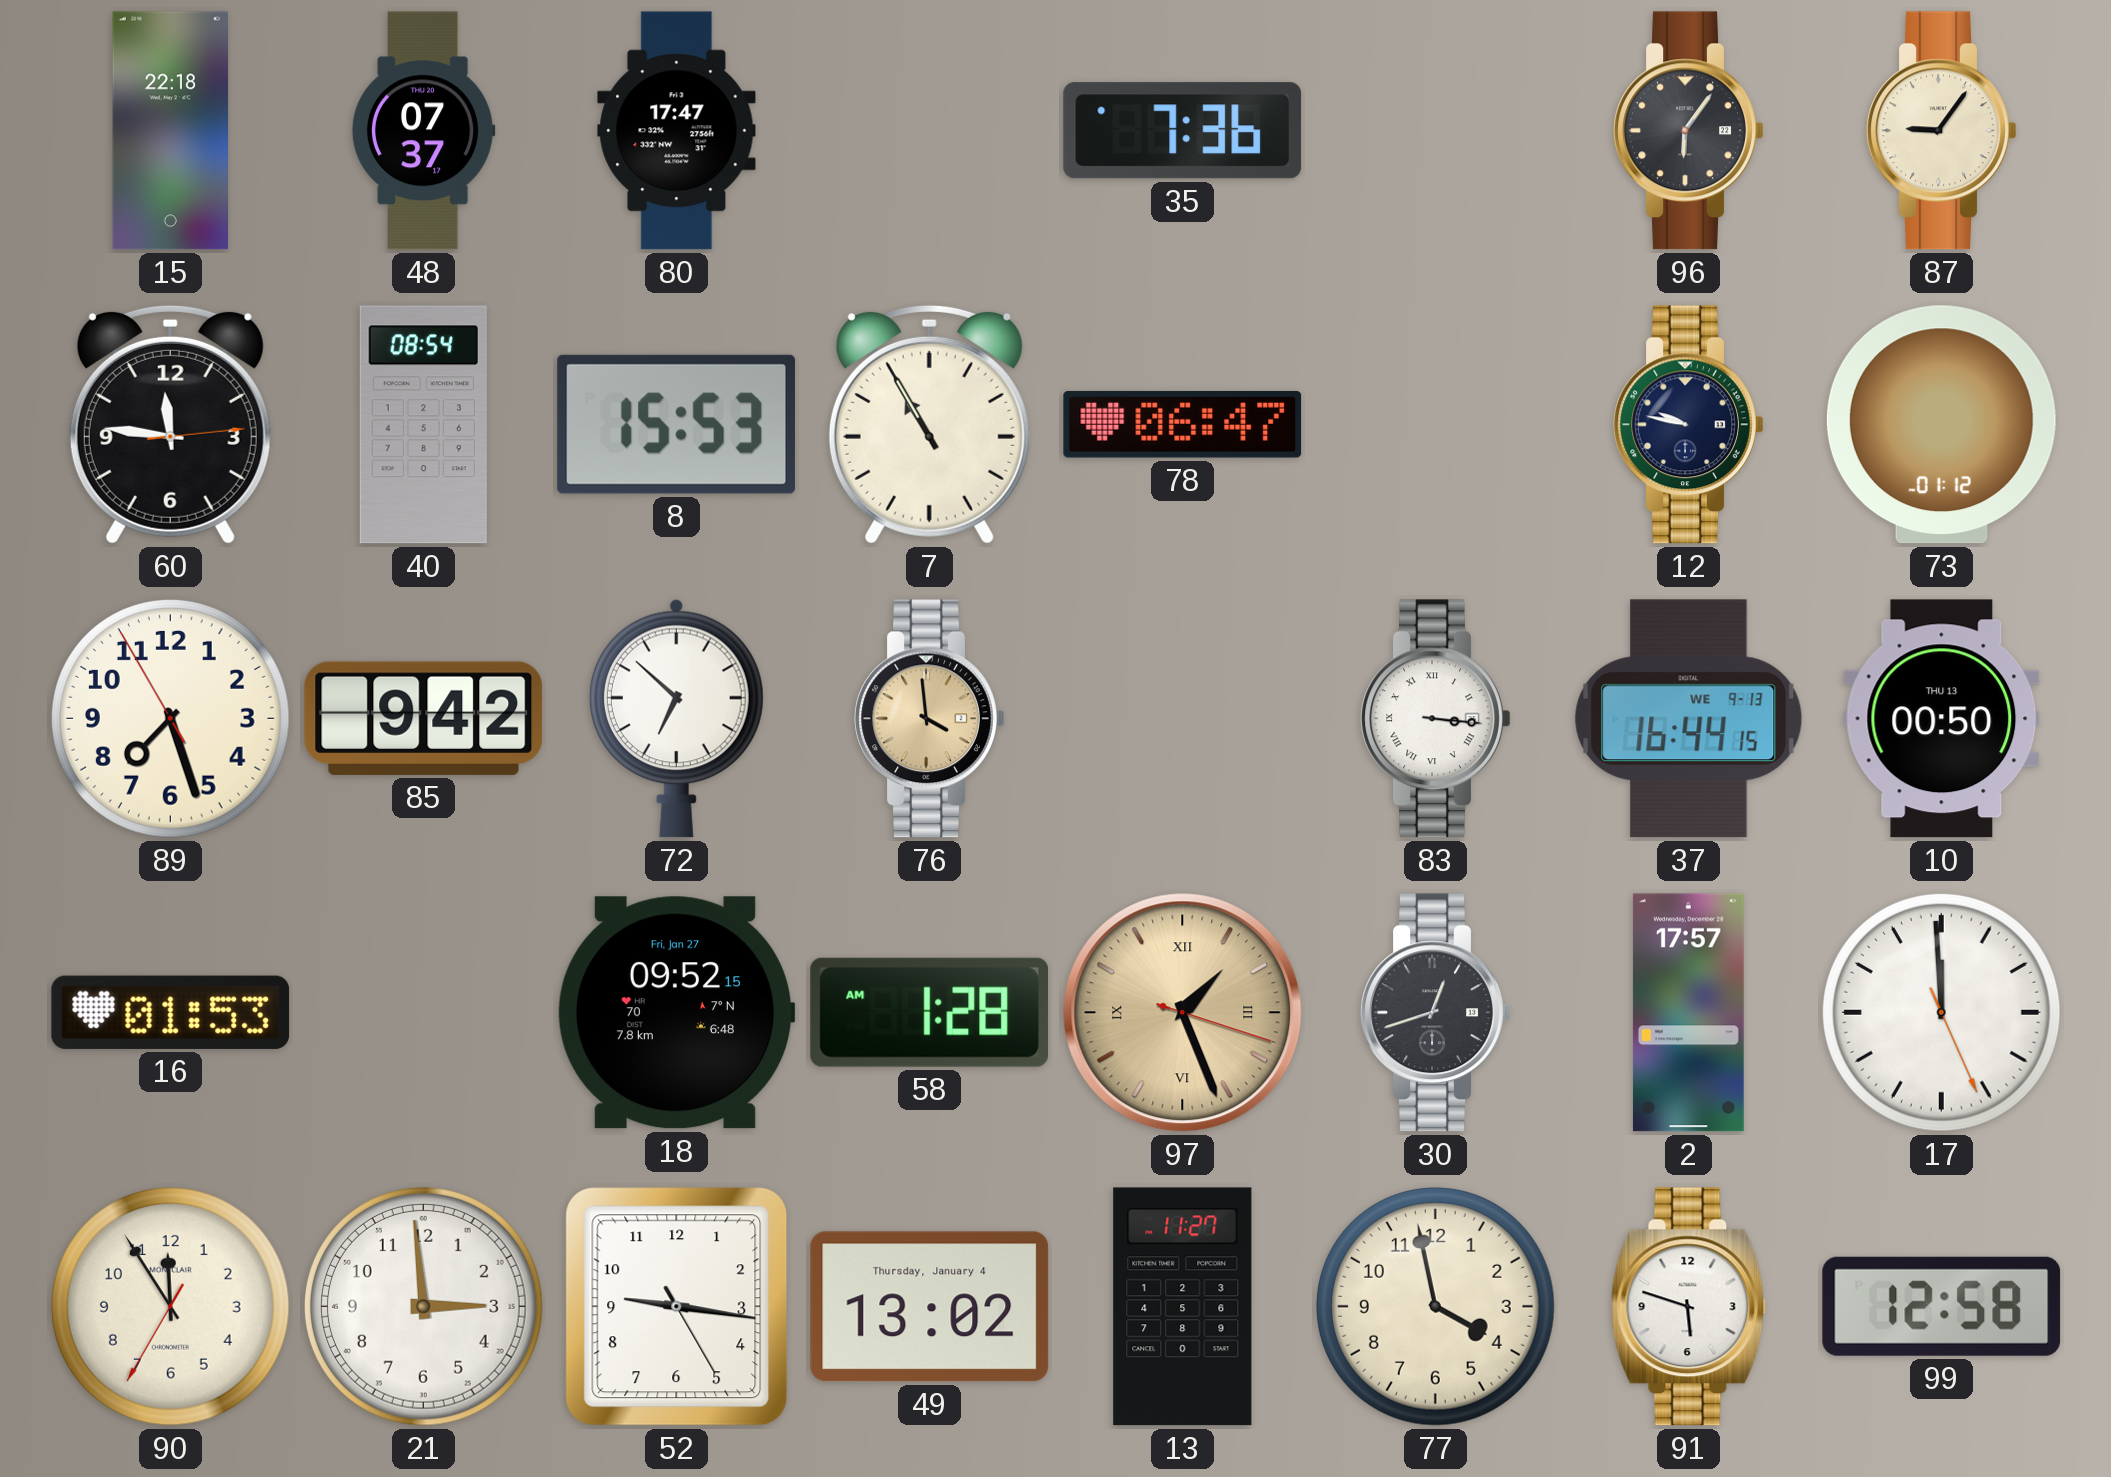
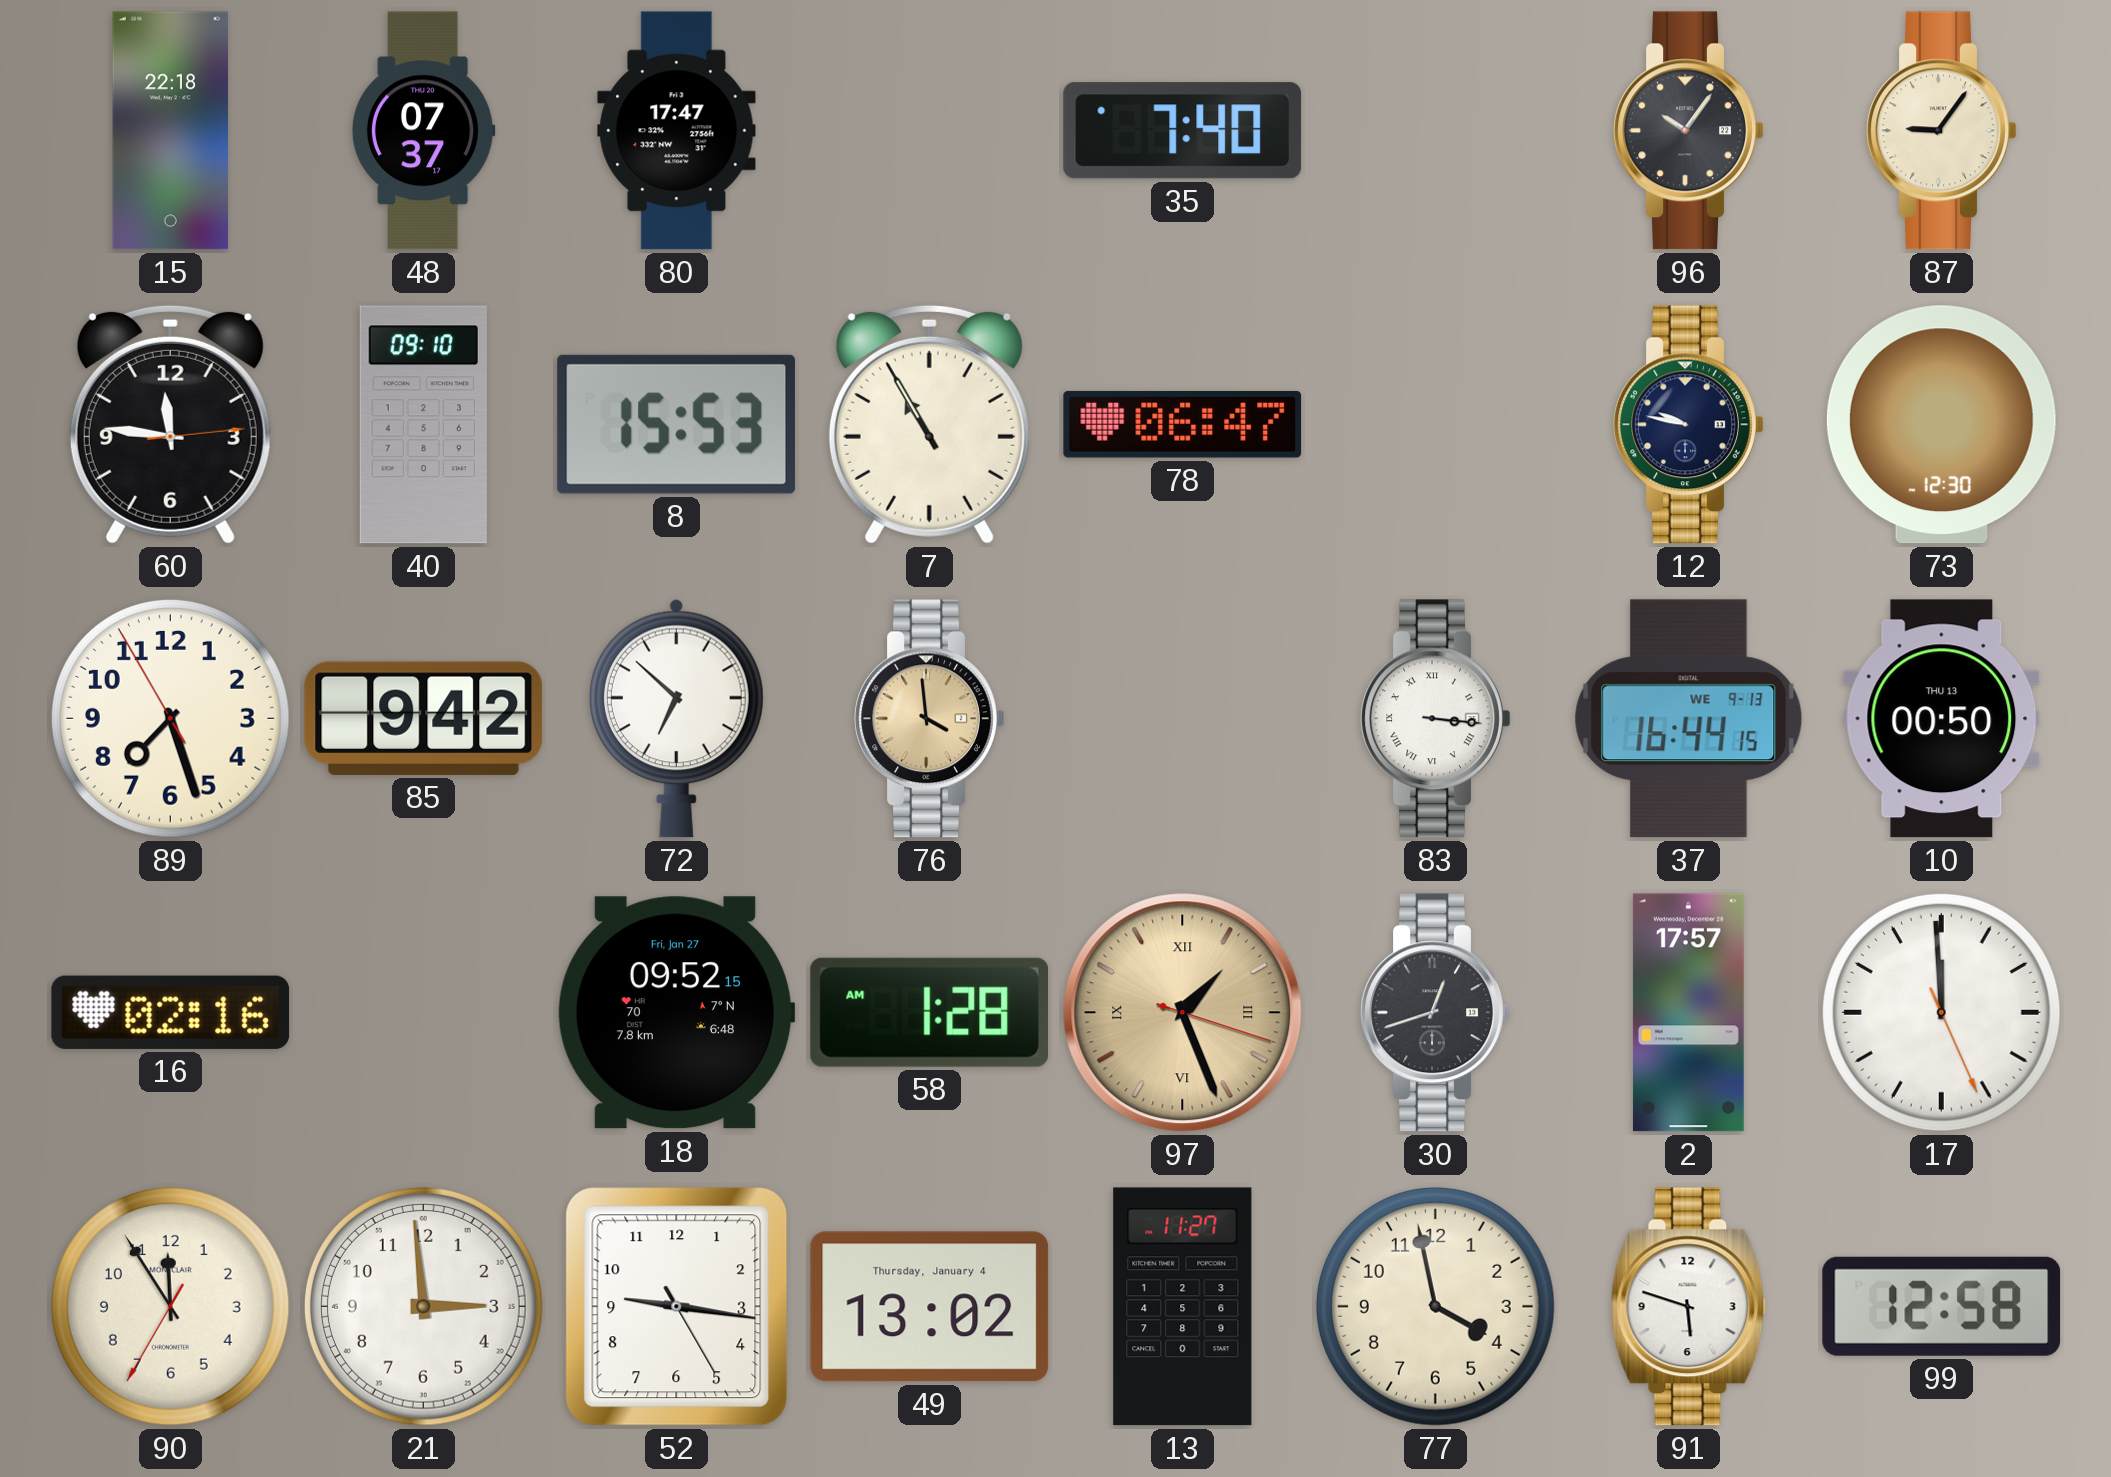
35: 7:36 -> 7:40
96: 6:06 -> 10:06
40: 08:54 -> 09:10
73: 01:12 -> 12:30
16: 01:53 -> 02:16
